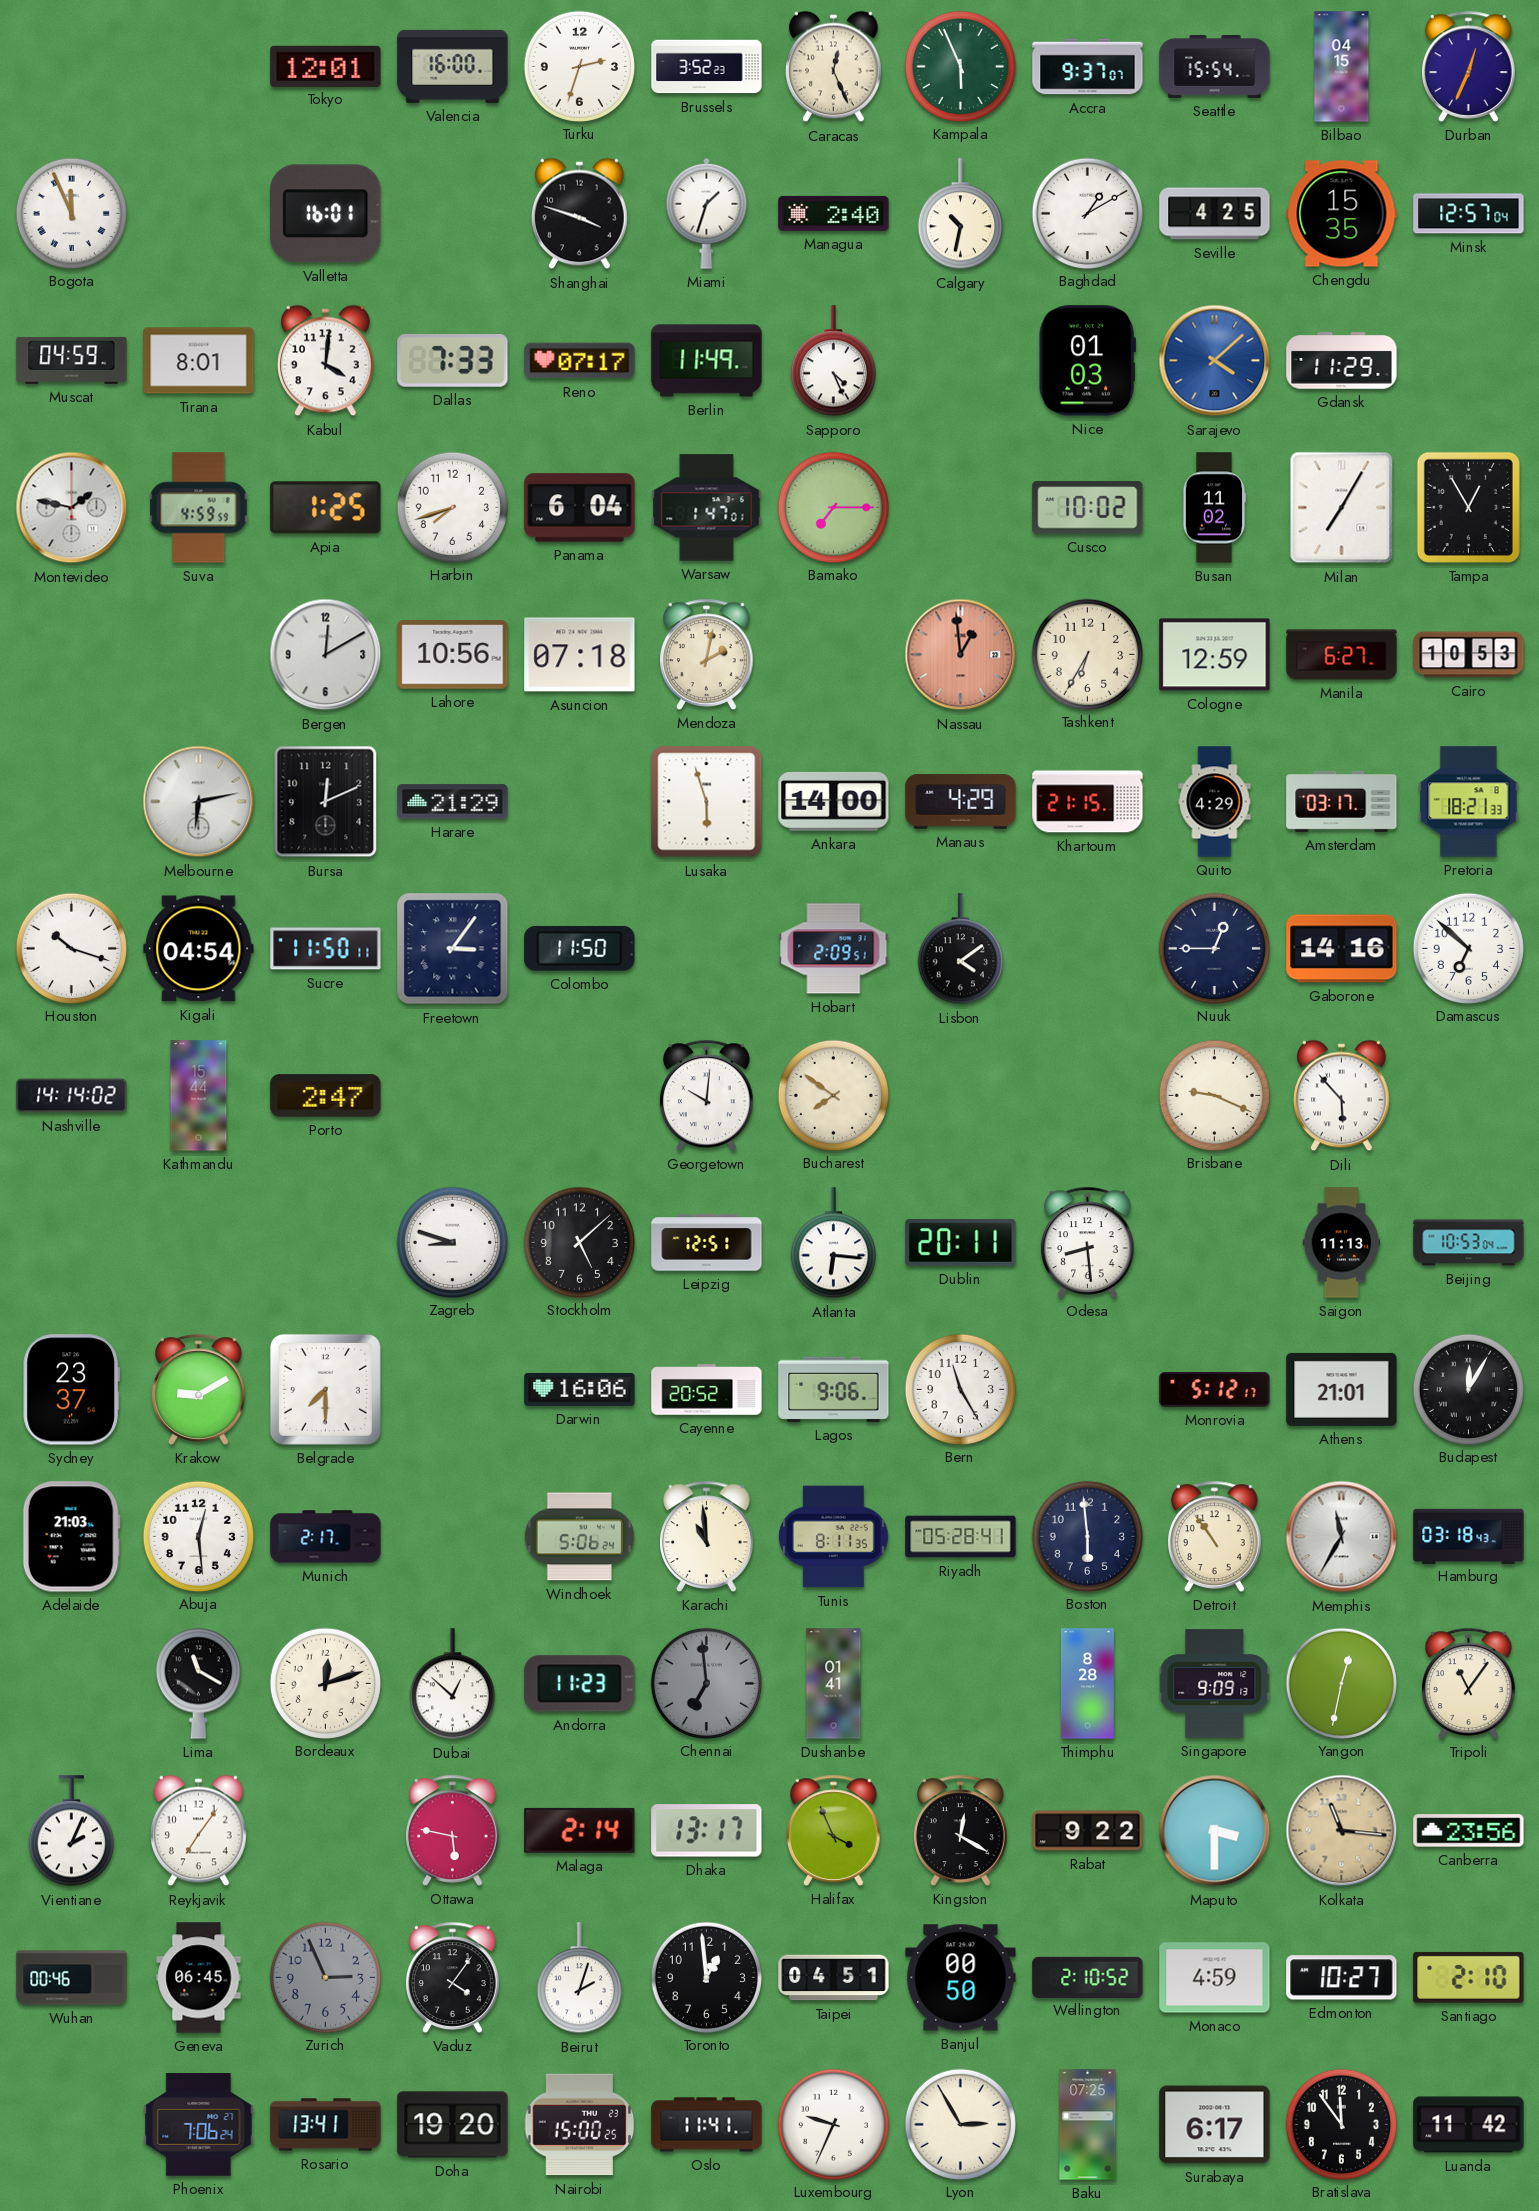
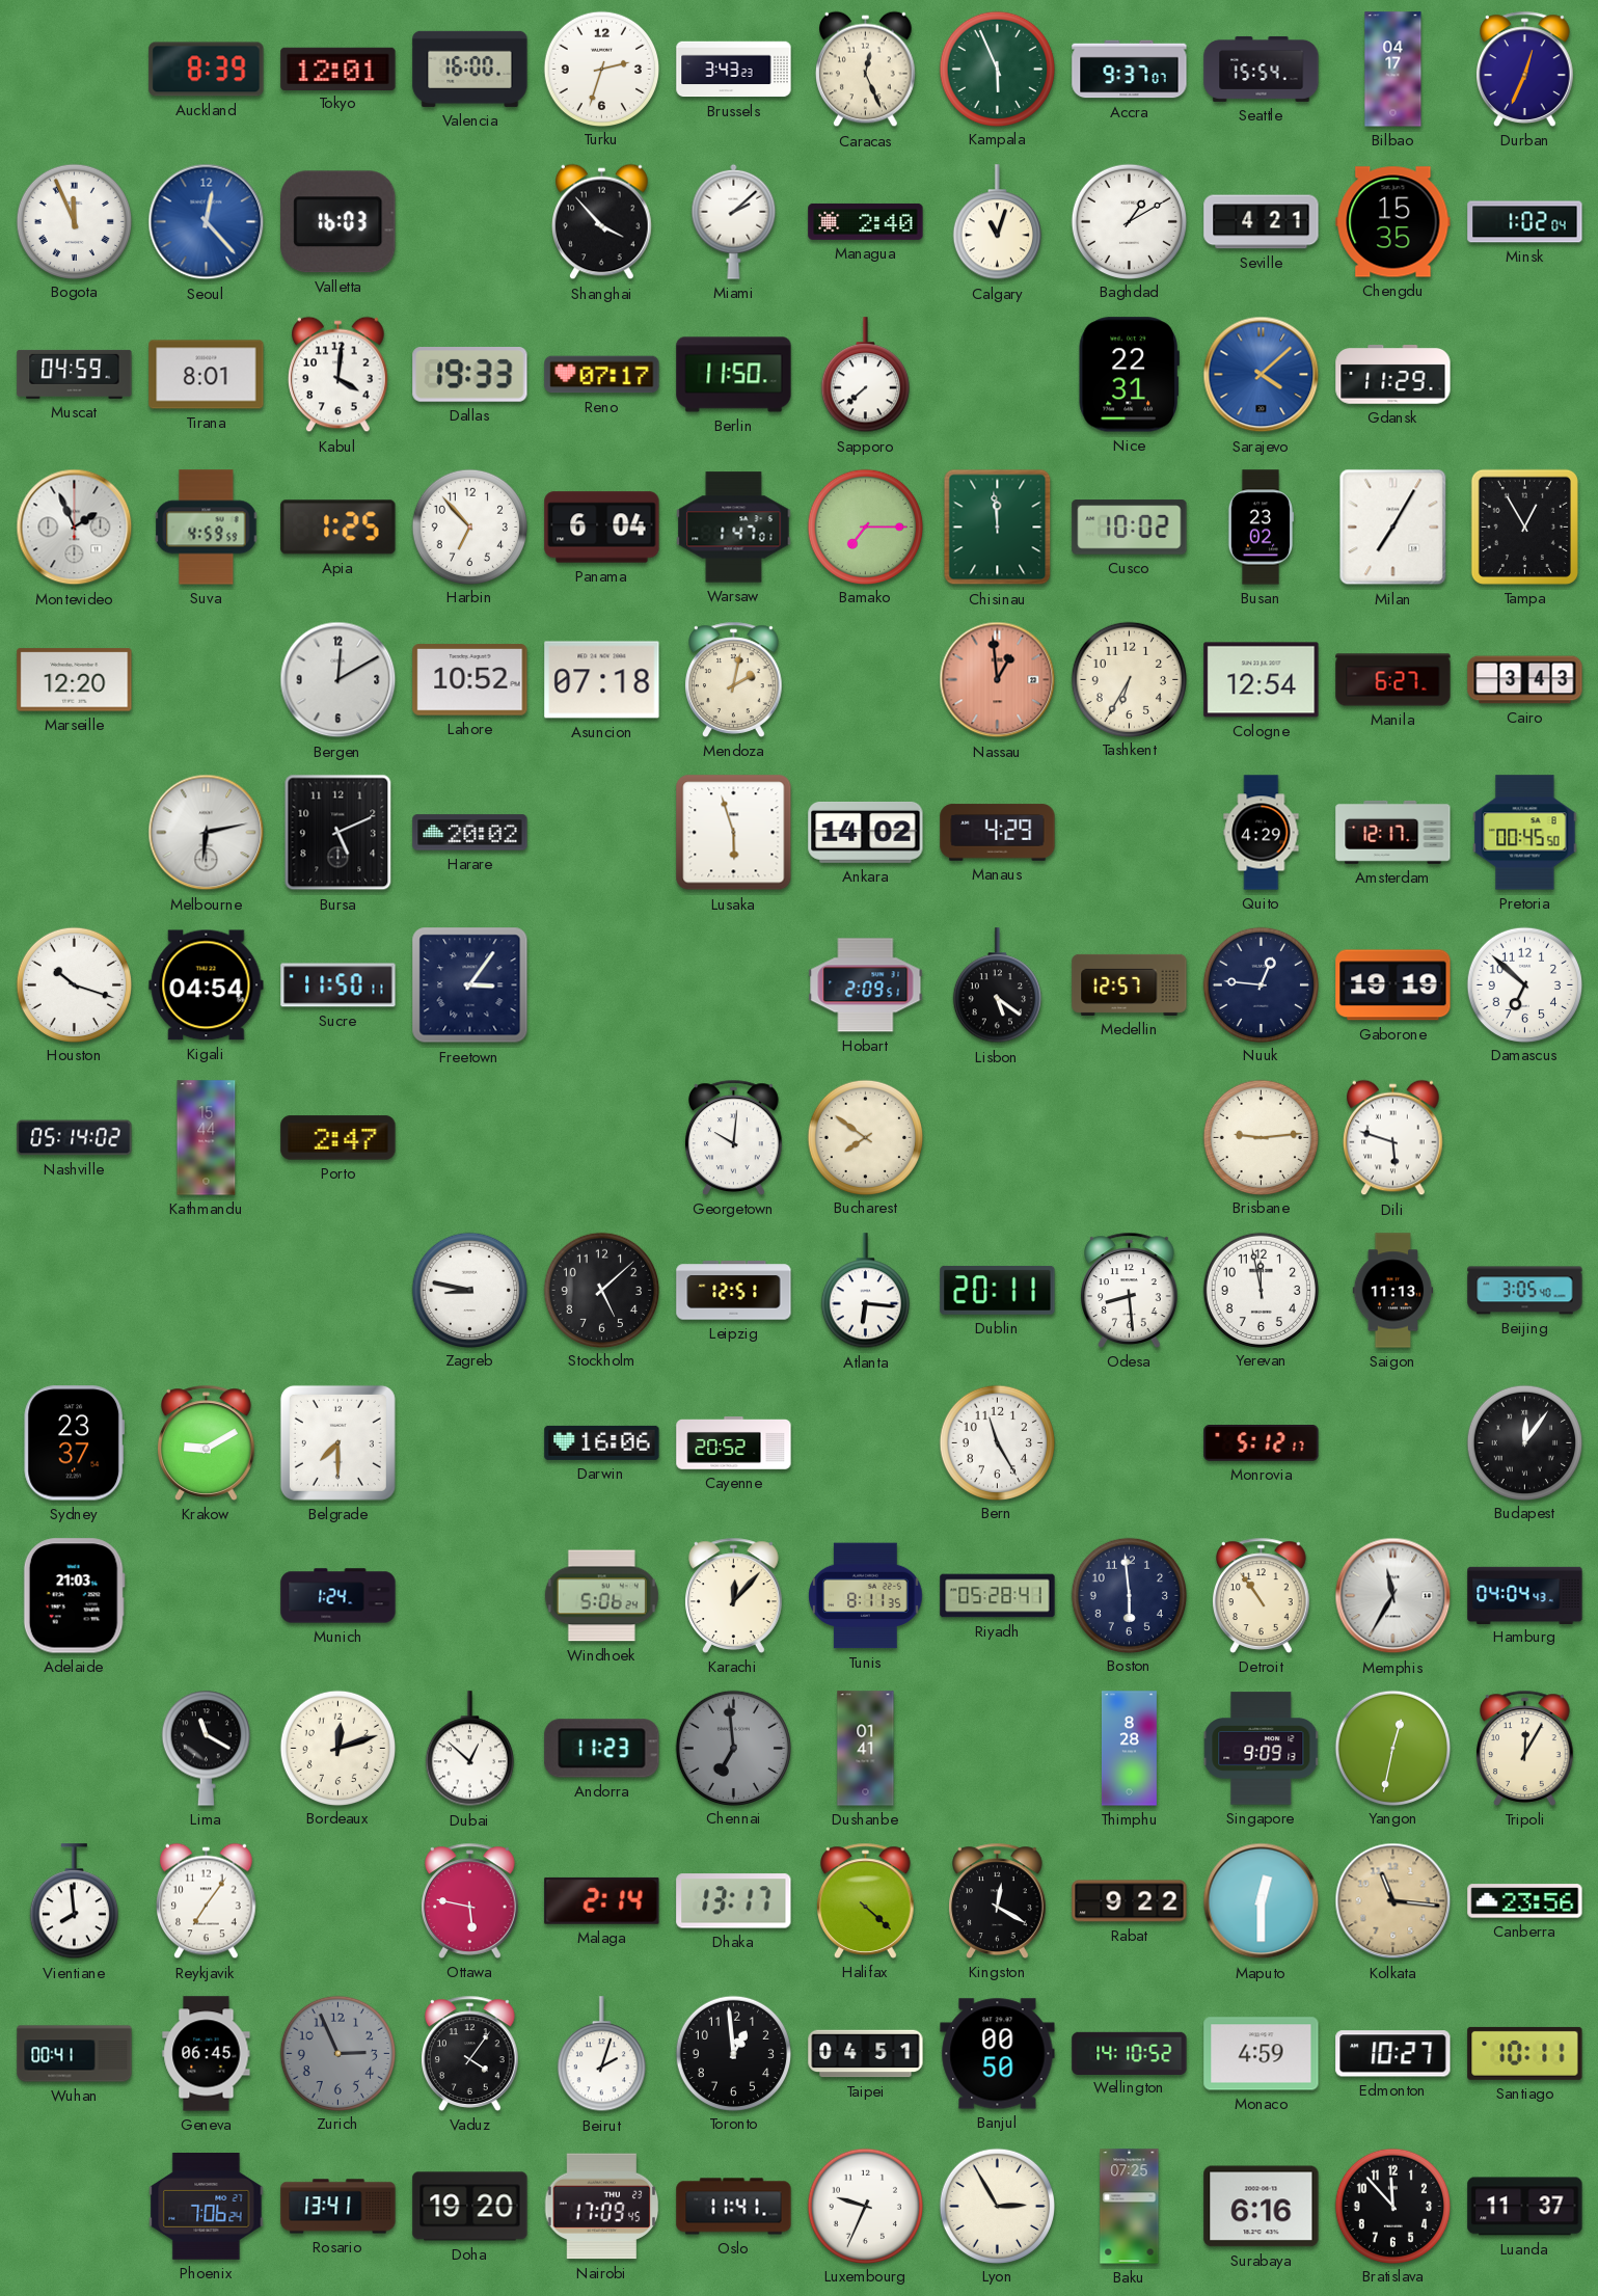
Auckland: none -> 8:39
Brussels: 3:52 -> 3:43
Bilbao: 04:15 -> 04:17
Seoul: none -> 12:23
Valletta: 16:01 -> 16:03
Shanghai: 3:48 -> 3:53
Miami: 1:33 -> 2:08
Calgary: 10:32 -> 11:03
Seville: 4:25 -> 4:21
Minsk: 12:57 -> 1:02
Dallas: 7:33 -> 19:33
Berlin: 11:49 -> 11:50
Sapporo: 4:26 -> 7:38
Nice: 01:03 -> 22:31
Montevideo: 1:47 -> 1:56
Harbin: 7:42 -> 6:53
Chisinau: none -> 11:59
Busan: 11:02 -> 23:02
Marseille: none -> 12:20
Lahore: 10:56 -> 10:52
Cologne: 12:59 -> 12:54
Cairo: 10:53 -> 3:43
Bursa: 12:11 -> 5:11
Harare: 21:29 -> 20:02
Ankara: 14:00 -> 14:02
Khartoum: 21:15 -> none
Amsterdam: 03:17 -> 12:17
Pretoria: 18:21 -> 00:45
Colombo: 11:50 -> none
Lisbon: 4:09 -> 5:21
Medellin: none -> 12:57
Nuuk: 12:45 -> 12:46
Gaborone: 14:16 -> 19:19
Nashville: 14:14 -> 05:14
Brisbane: 9:19 -> 9:14
Dili: 5:53 -> 5:48
Zagreb: 8:48 -> 8:47
Yerevan: none -> 11:58
Beijing: 10:53 -> 3:05
Lagos: 9:06 -> none
Athens: 21:01 -> none
Budapest: 12:05 -> 12:06
Abuja: 12:29 -> none
Munich: 2:17 -> 1:24
Karachi: 10:59 -> 12:07
Hamburg: 03:18 -> 04:04
Tripoli: 11:06 -> 12:05
Vientiane: 2:04 -> 7:59
Halifax: 3:56 -> 4:22
Maputo: 3:30 -> 12:30
Wuhan: 00:46 -> 00:41
Wellington: 2:10 -> 14:10
Santiago: 2:10 -> 10:11
Nairobi: 15:00 -> 17:09
Surabaya: 6:17 -> 6:16
Bratislava: 11:54 -> 11:53
Luanda: 11:42 -> 11:37
